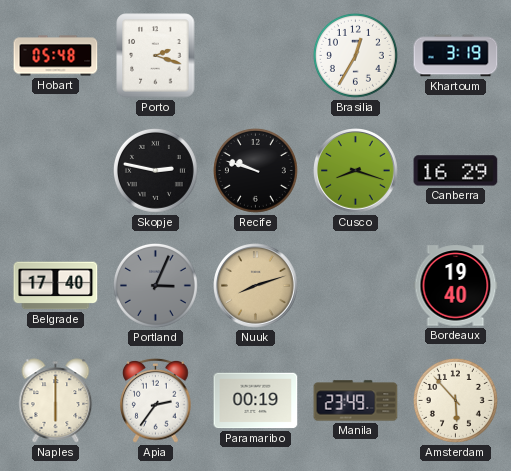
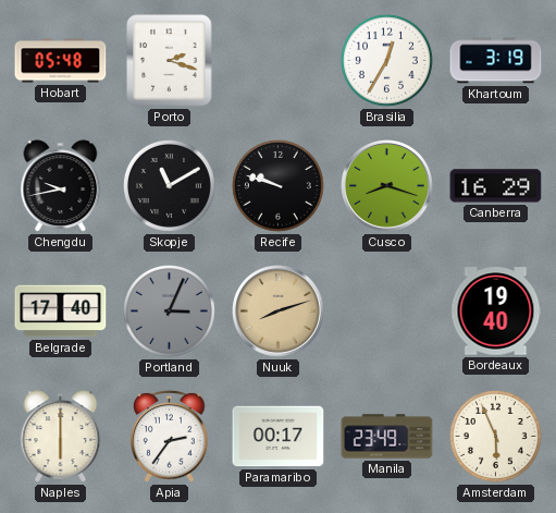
Chengdu: none -> 9:43
Skopje: 2:47 -> 11:10
Paramaribo: 00:19 -> 00:17
Amsterdam: 5:53 -> 5:56
